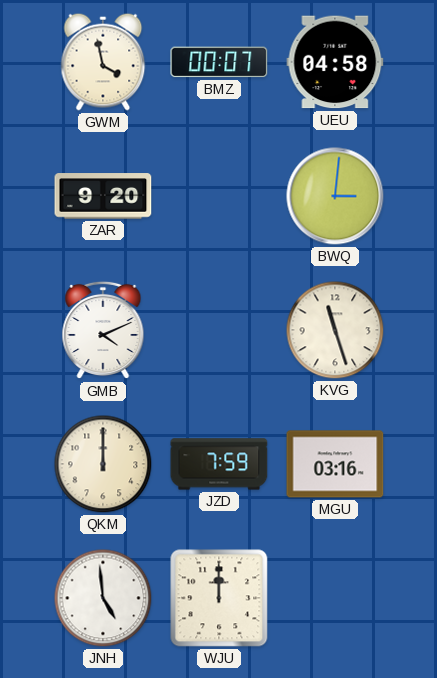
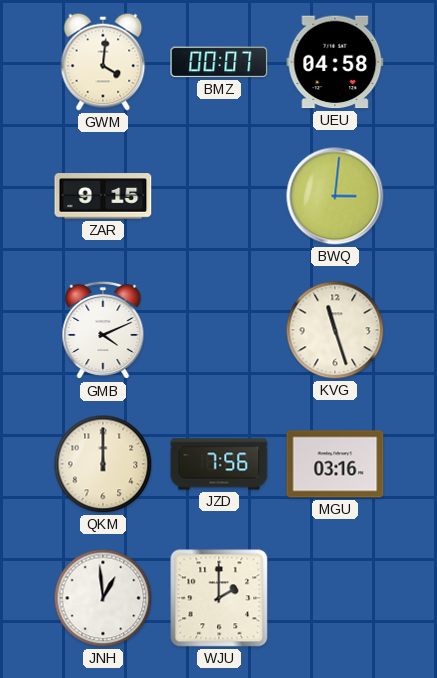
GWM: 3:58 -> 4:01
ZAR: 9:20 -> 9:15
JZD: 7:59 -> 7:56
JNH: 4:59 -> 12:59
WJU: 12:00 -> 2:00
